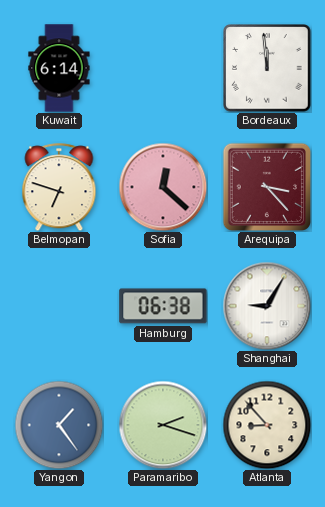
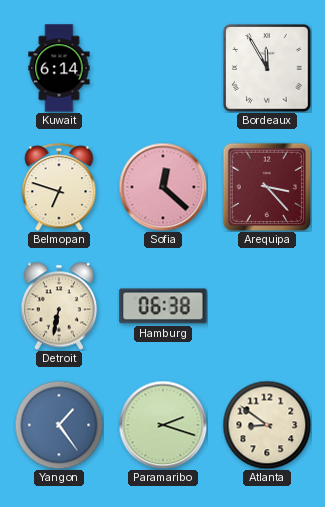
Bordeaux: 11:59 -> 11:55
Detroit: none -> 6:32
Shanghai: 9:05 -> none
Atlanta: 8:53 -> 8:51
